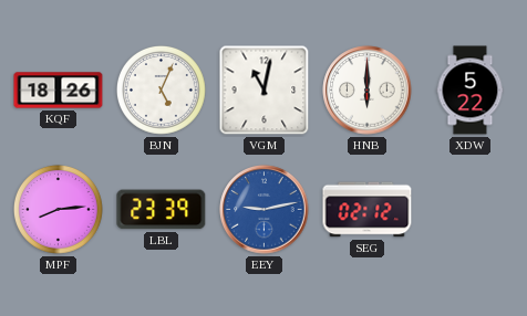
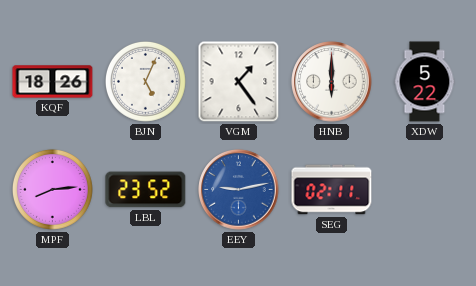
VGM: 11:02 -> 1:24
LBL: 23:39 -> 23:52
SEG: 02:12 -> 02:11
